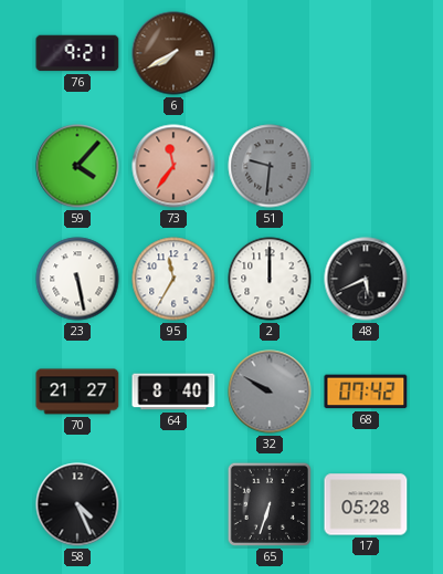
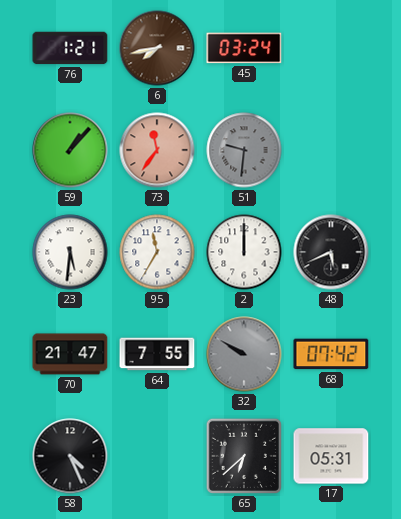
76: 9:21 -> 1:21
6: 7:40 -> 7:43
45: none -> 03:24
59: 4:07 -> 1:07
23: 5:28 -> 5:31
70: 21:27 -> 21:47
64: 8:40 -> 7:55
65: 6:33 -> 6:38
17: 05:28 -> 05:31
